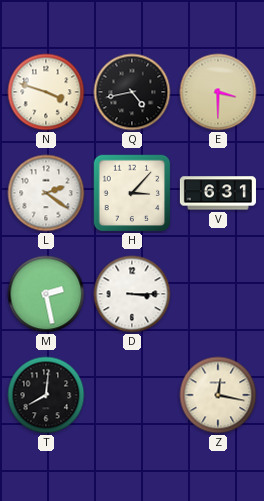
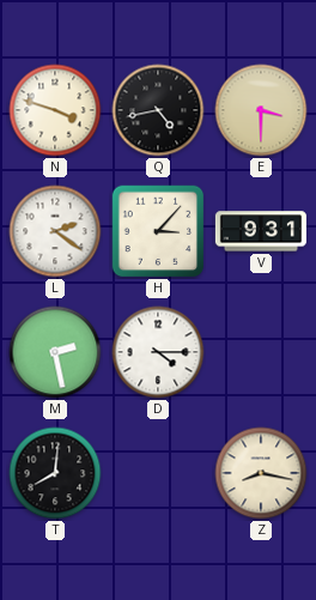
V: 6:31 -> 9:31
D: 3:15 -> 4:15
Z: 12:17 -> 8:17
